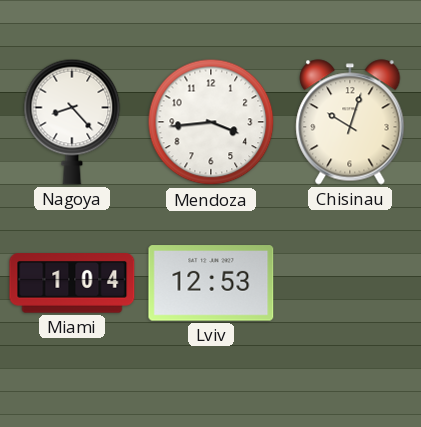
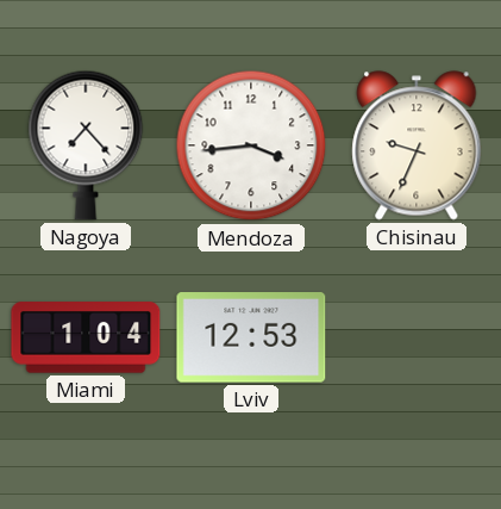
Nagoya: 8:23 -> 7:23
Chisinau: 10:03 -> 9:34
